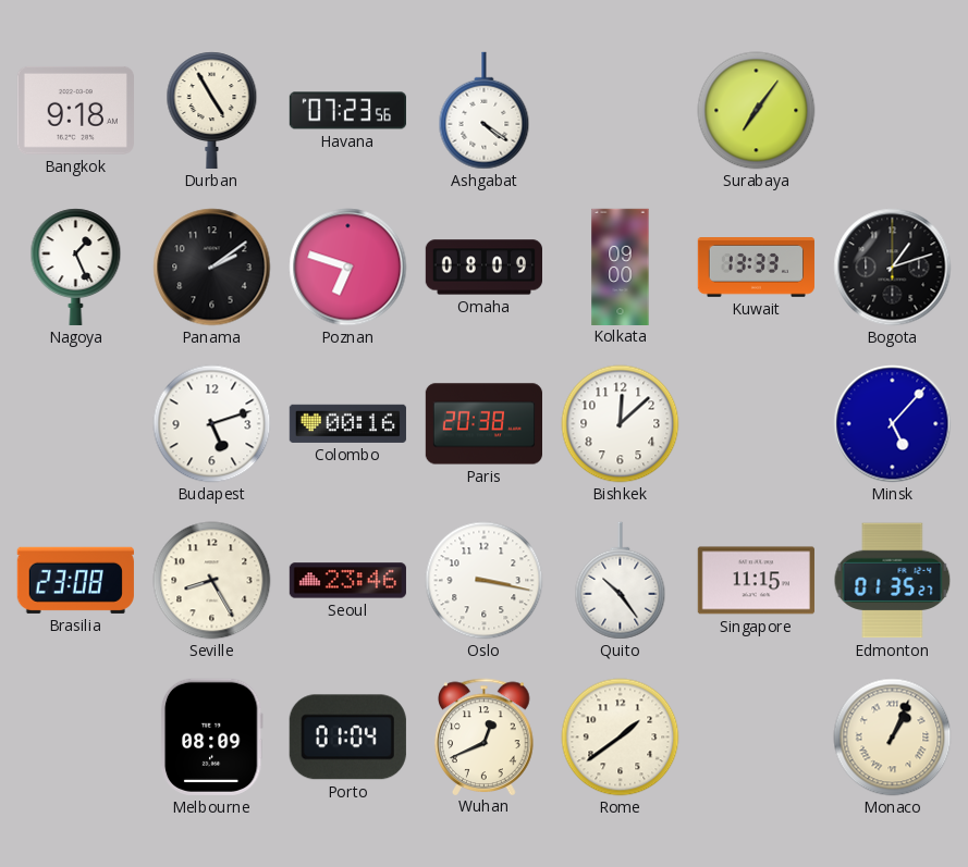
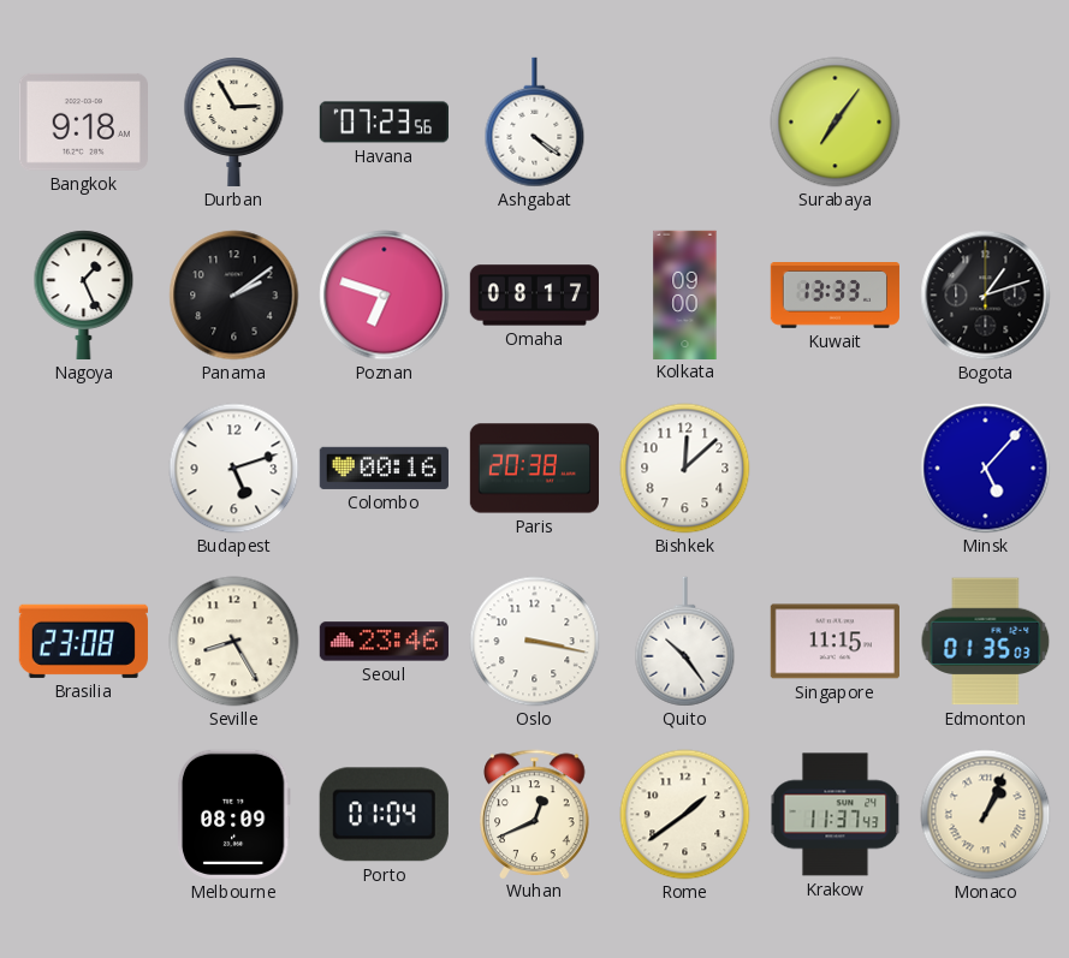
Durban: 4:55 -> 2:55
Omaha: 08:09 -> 08:17
Edmonton: 01:35:27 -> 01:35:03
Krakow: none -> 11:37
